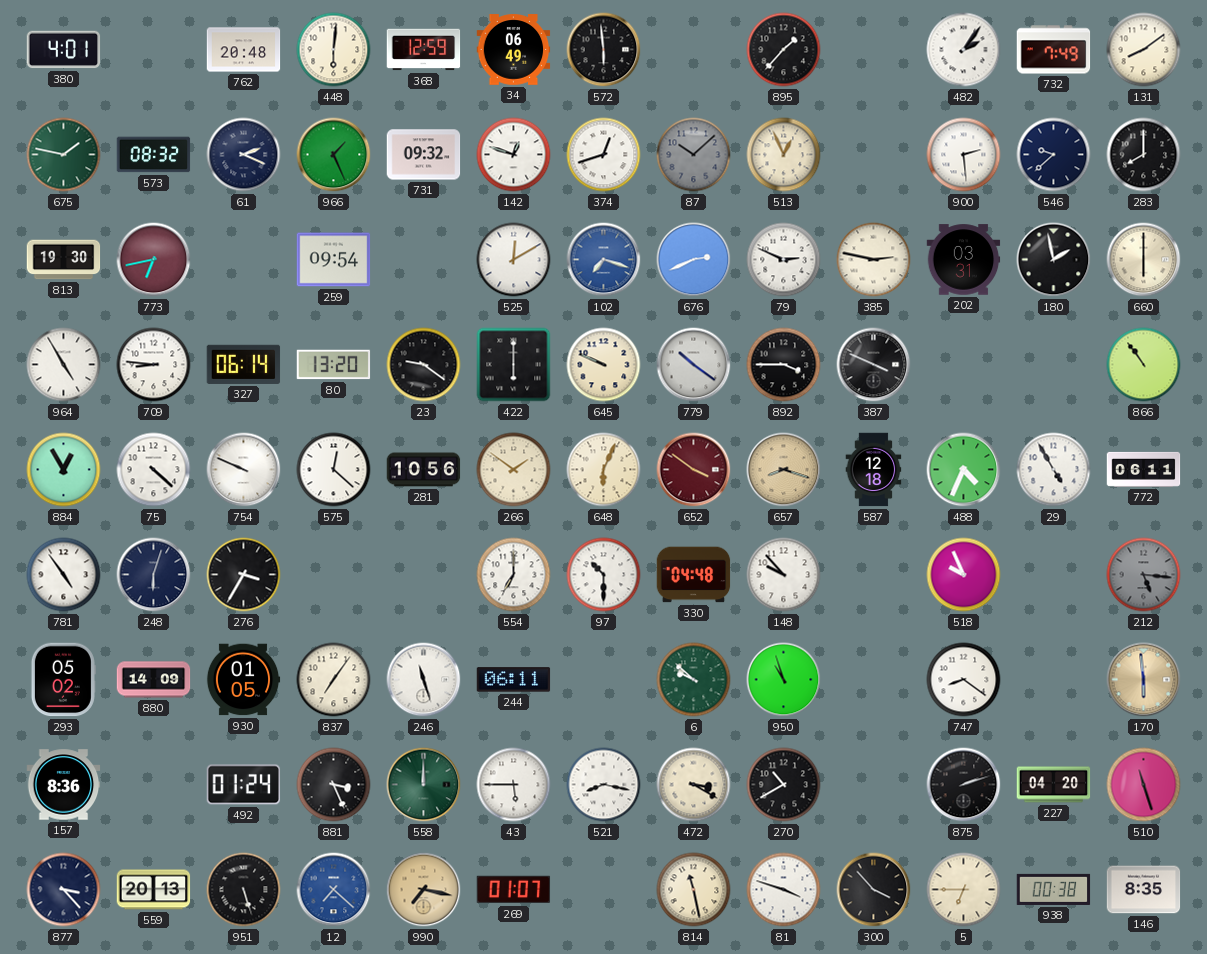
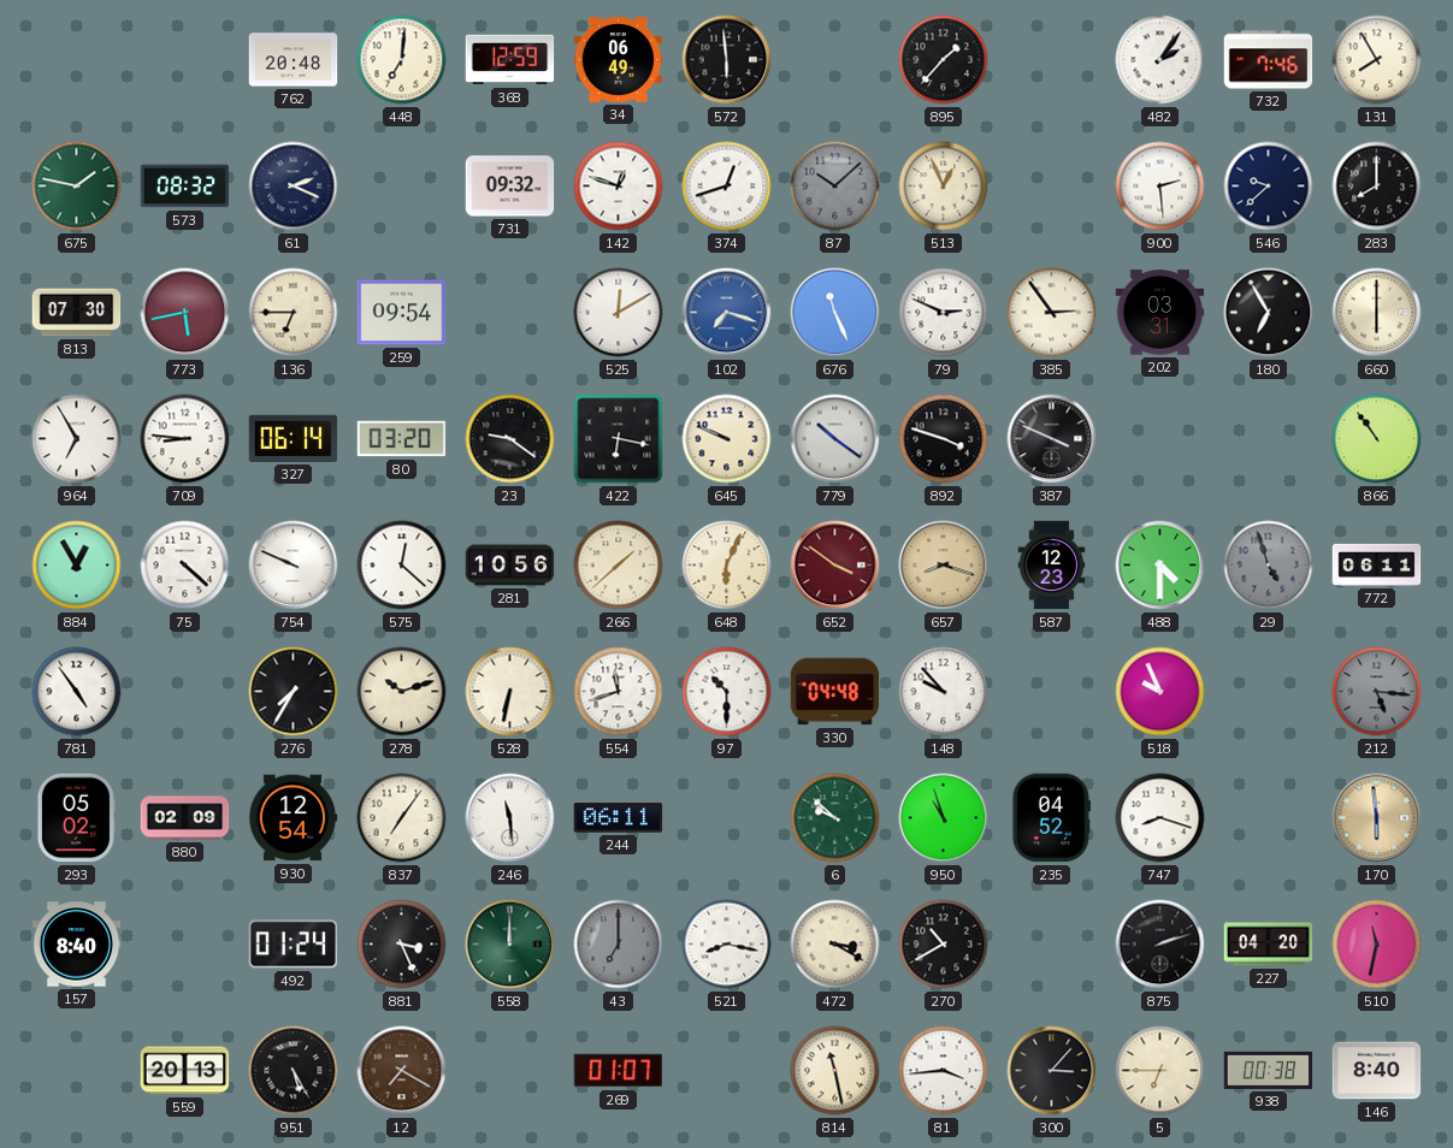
380: 4:01 -> none
448: 6:01 -> 7:01
732: 7:49 -> 7:46
131: 8:09 -> 7:55
966: 1:26 -> none
813: 19:30 -> 07:30
773: 6:43 -> 5:43
136: none -> 6:45
676: 2:41 -> 11:26
385: 2:47 -> 2:54
180: 1:58 -> 6:55
964: 4:55 -> 6:55
80: 13:20 -> 03:20
422: 6:00 -> 6:17
892: 3:45 -> 3:48
266: 1:51 -> 1:38
587: 12:18 -> 12:23
488: 4:34 -> 4:30
29: 4:55 -> 4:57
29 dial: white -> grey
248: 6:03 -> none
276: 3:35 -> 7:35
278: none -> 10:12
528: none -> 6:32
554: 7:00 -> 11:42
880: 14:09 -> 02:09
930: 01:05 -> 12:54
246: 11:27 -> 11:29
235: none -> 04:52
747: 8:21 -> 8:18
157: 8:36 -> 8:40
43: 5:45 -> 7:00
43 dial: white -> grey
510: 11:27 -> 11:32
877: 3:23 -> none
951: 5:27 -> 5:25
12: 7:22 -> 7:20
12 dial: blue -> brown
990: 7:17 -> none
81: 3:48 -> 3:44
300: 3:53 -> 3:07
146: 8:35 -> 8:40
